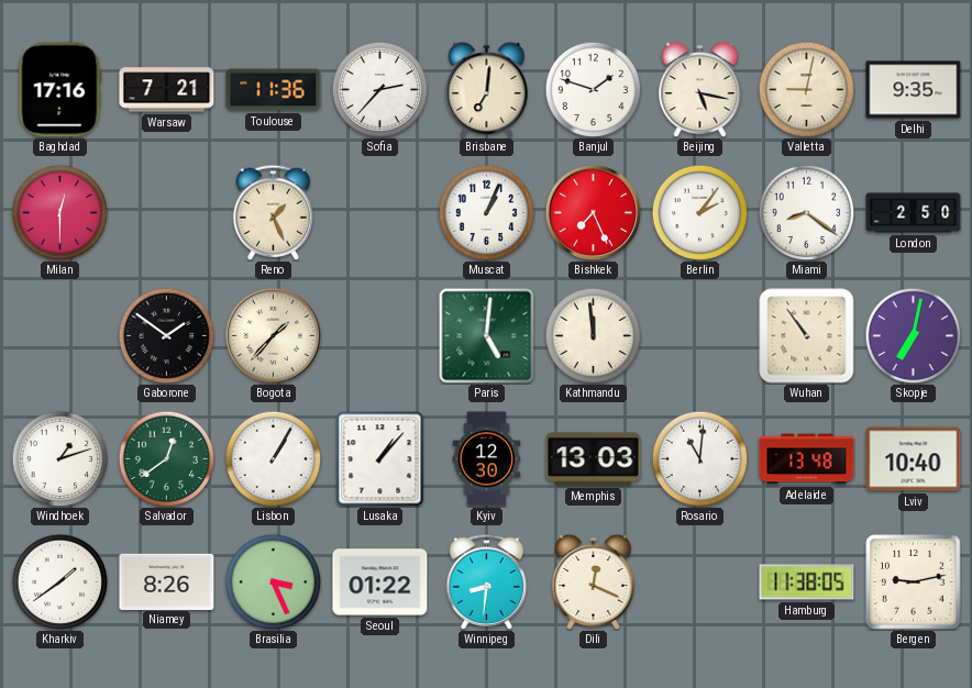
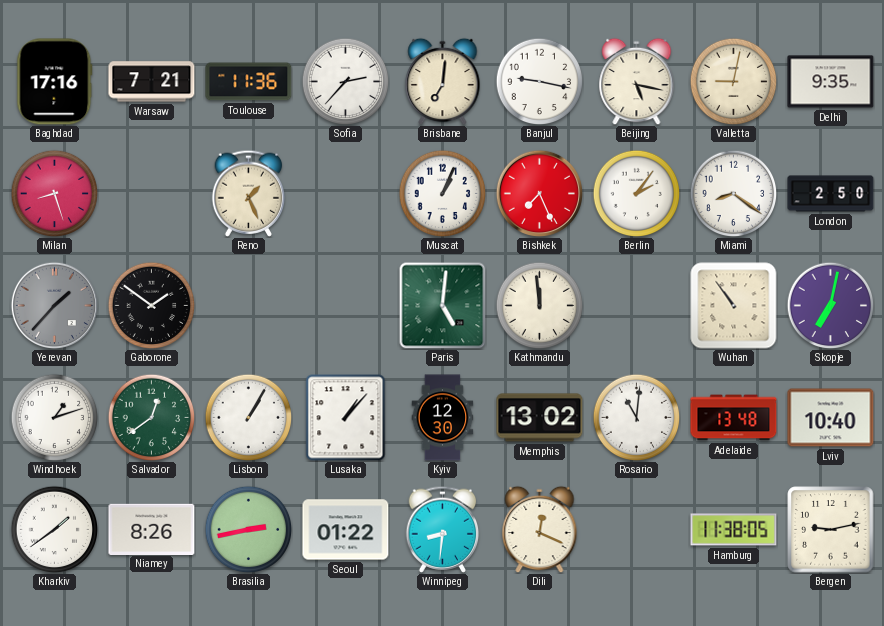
Banjul: 1:48 -> 9:17
Milan: 12:30 -> 8:27
Yerevan: none -> 1:37
Bogota: 1:37 -> none
Memphis: 13:03 -> 13:02
Brasilia: 3:26 -> 2:43
